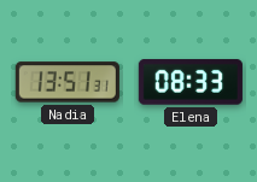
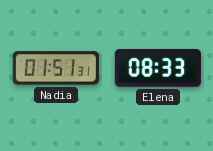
Nadia: 13:51 -> 01:51
